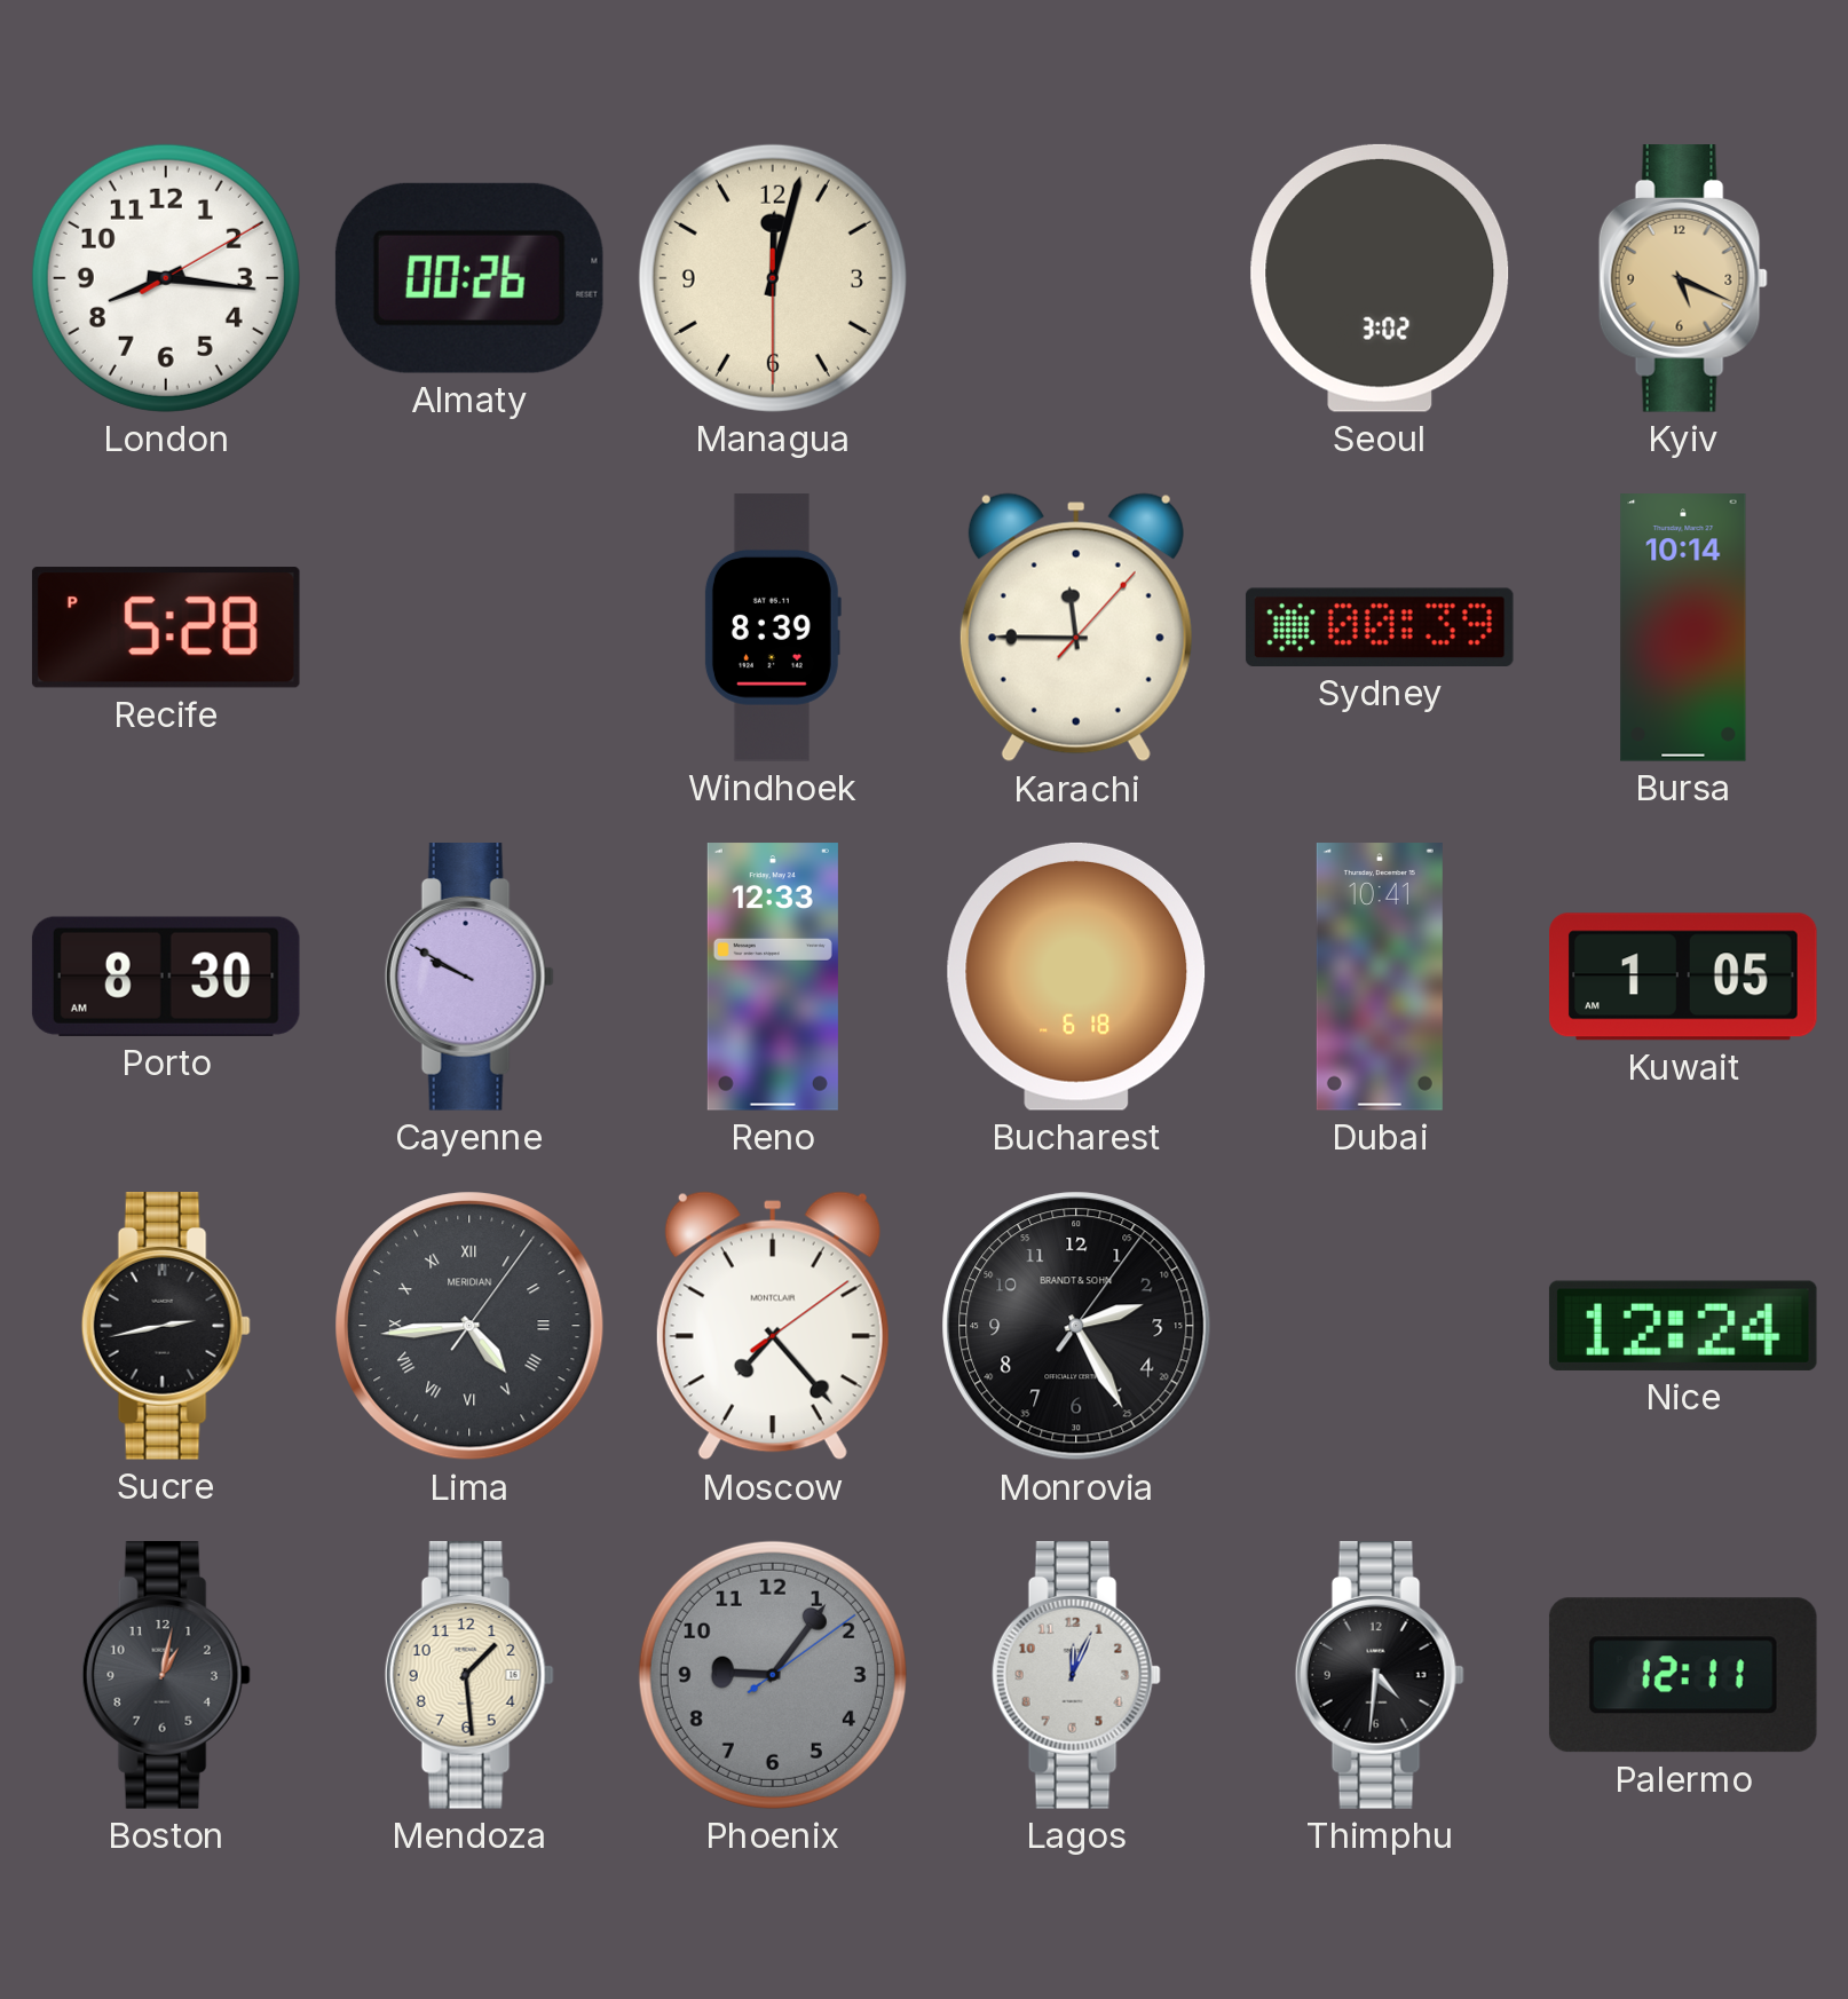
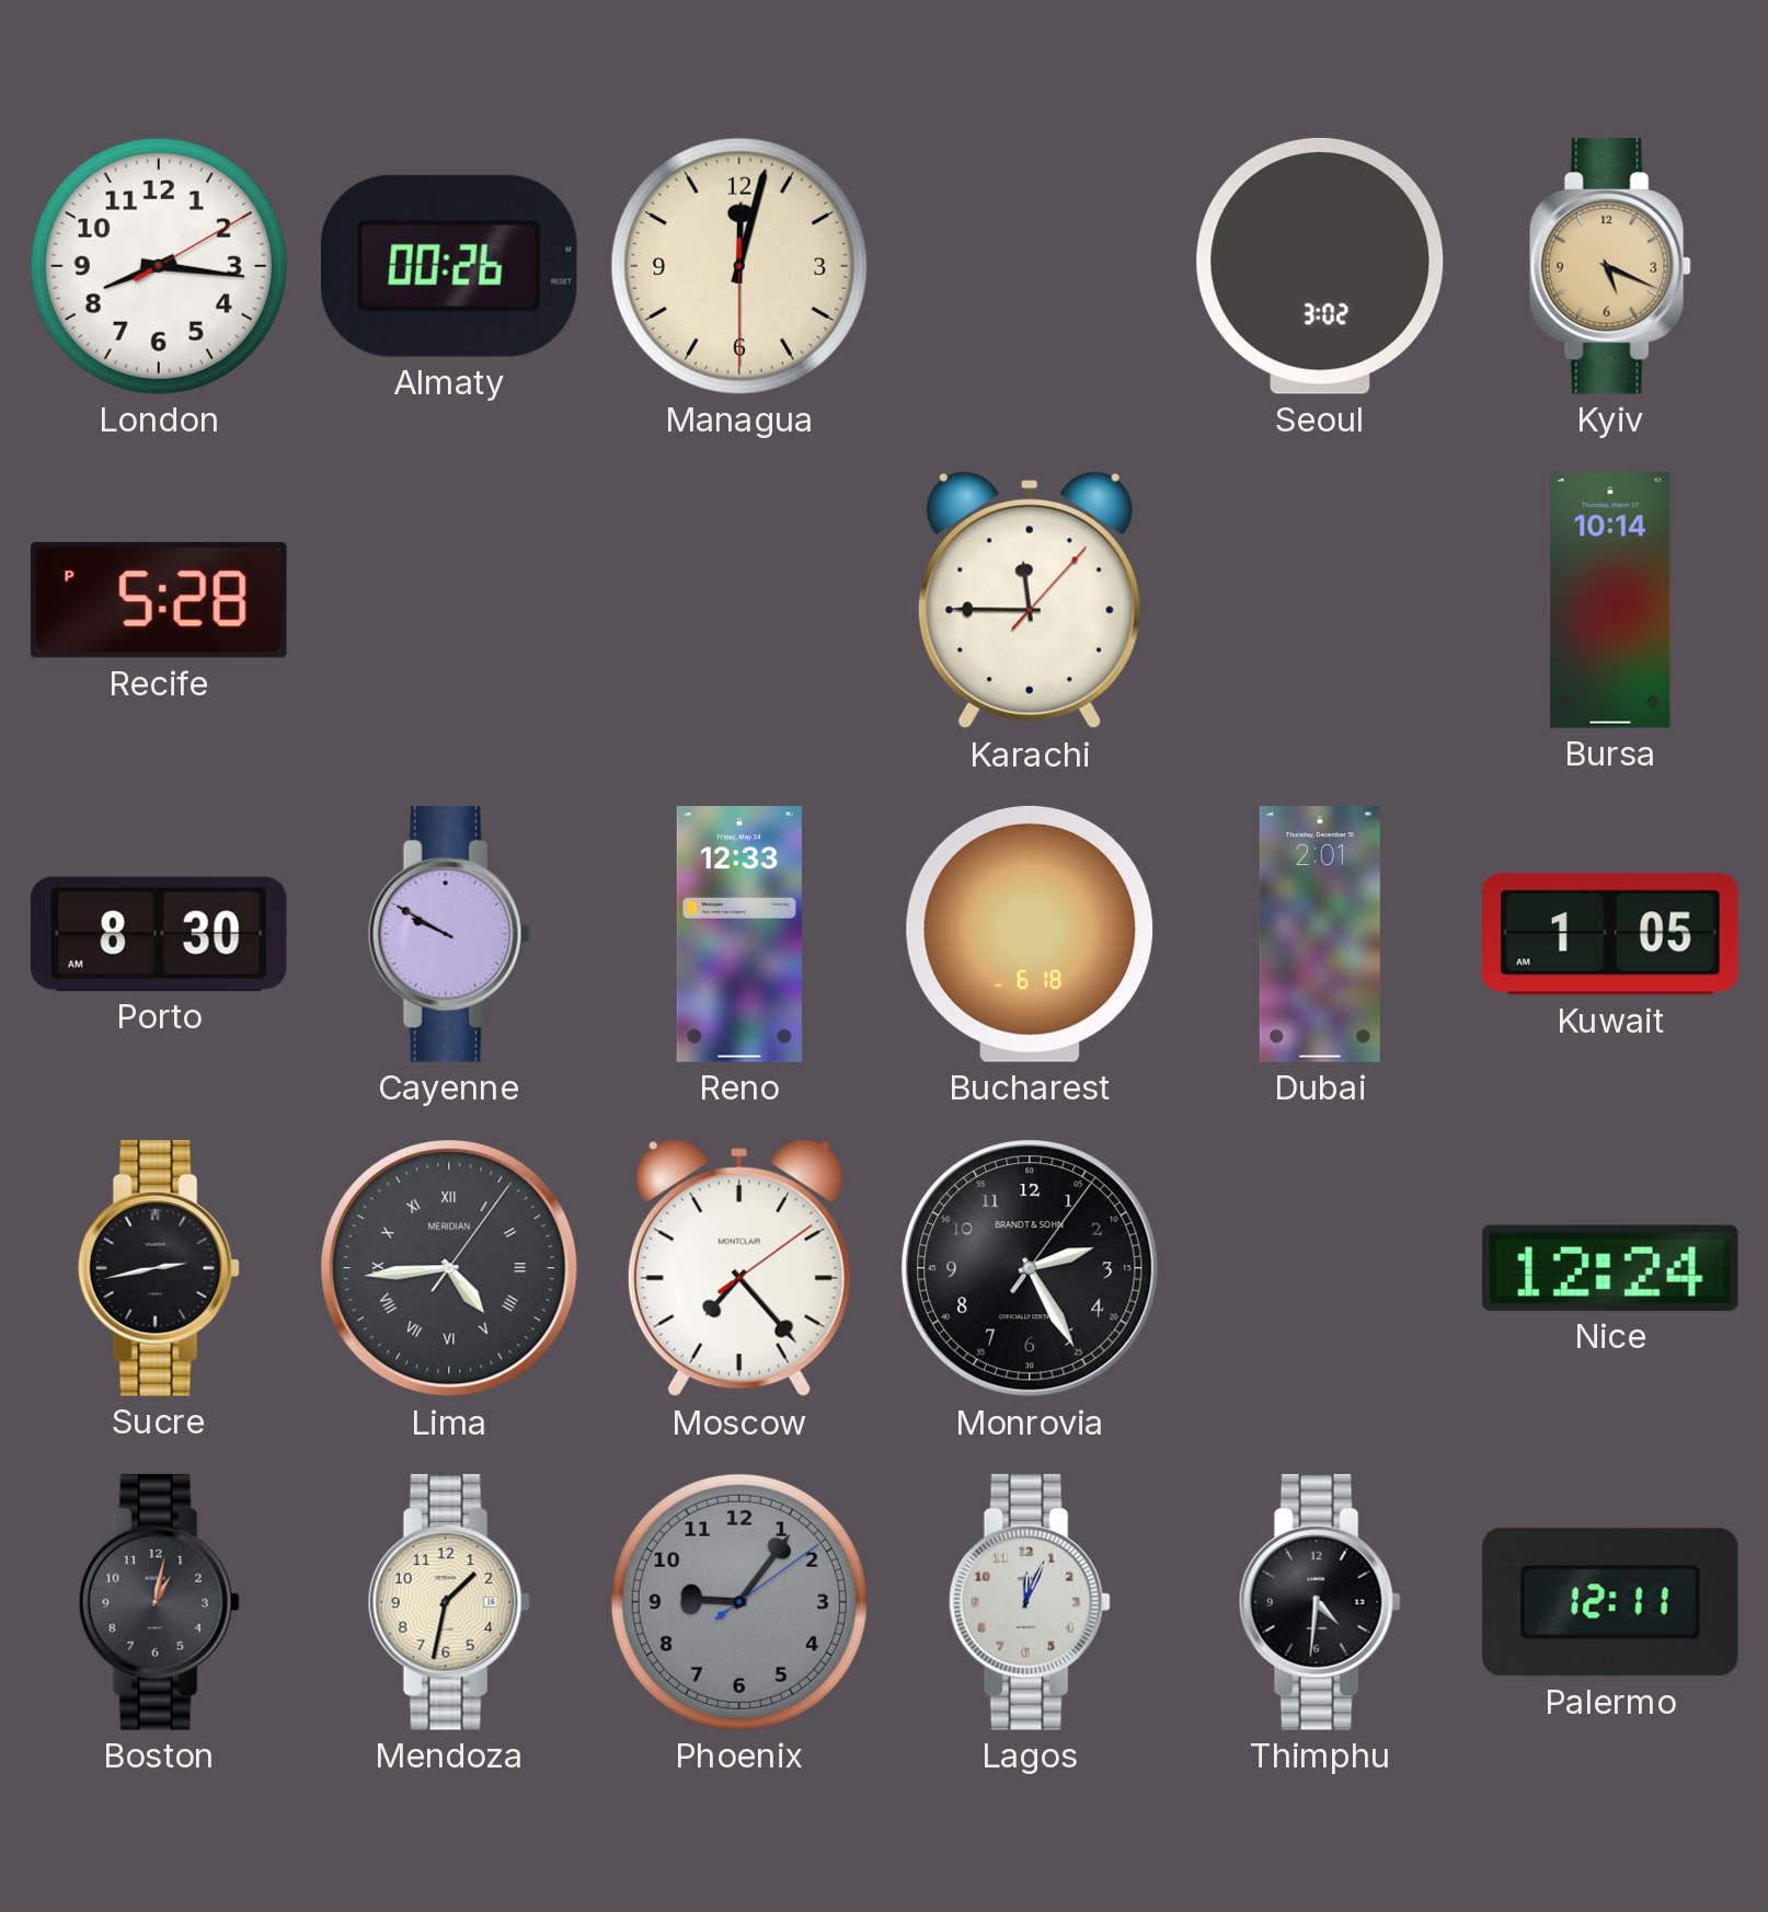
Windhoek: 8:39 -> none
Sydney: 00:39 -> none
Dubai: 10:41 -> 2:01
Mendoza: 1:29 -> 1:32
